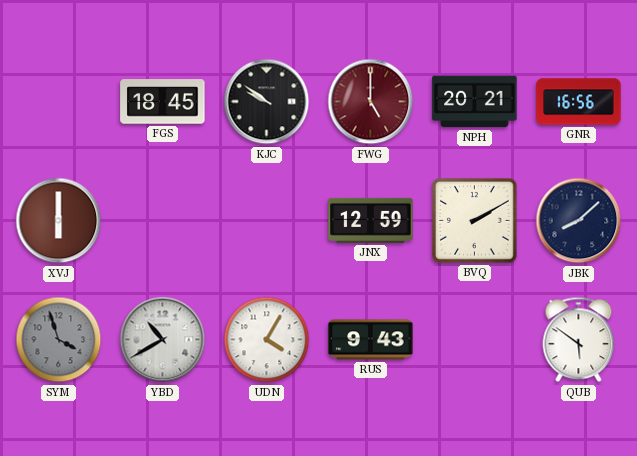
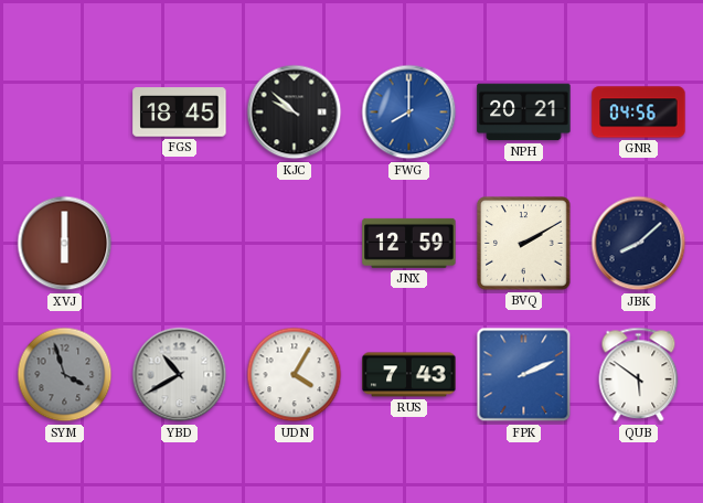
KJC: 9:51 -> 9:52
FWG: 5:00 -> 8:00
FWG dial: burgundy -> blue
GNR: 16:56 -> 04:56
RUS: 9:43 -> 7:43
FPK: none -> 2:11
